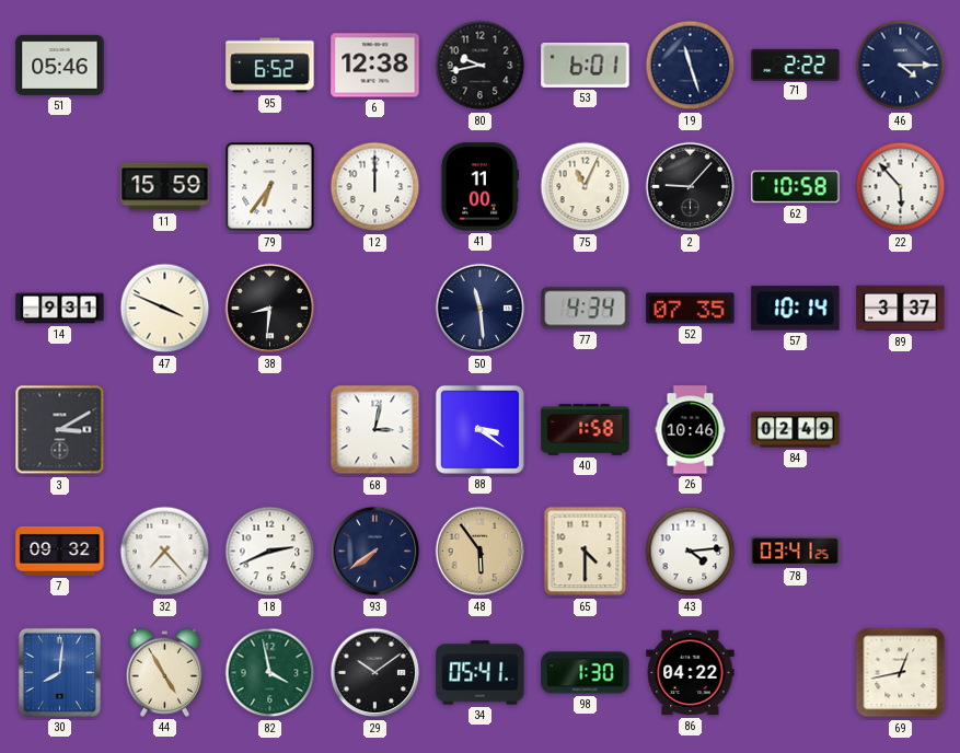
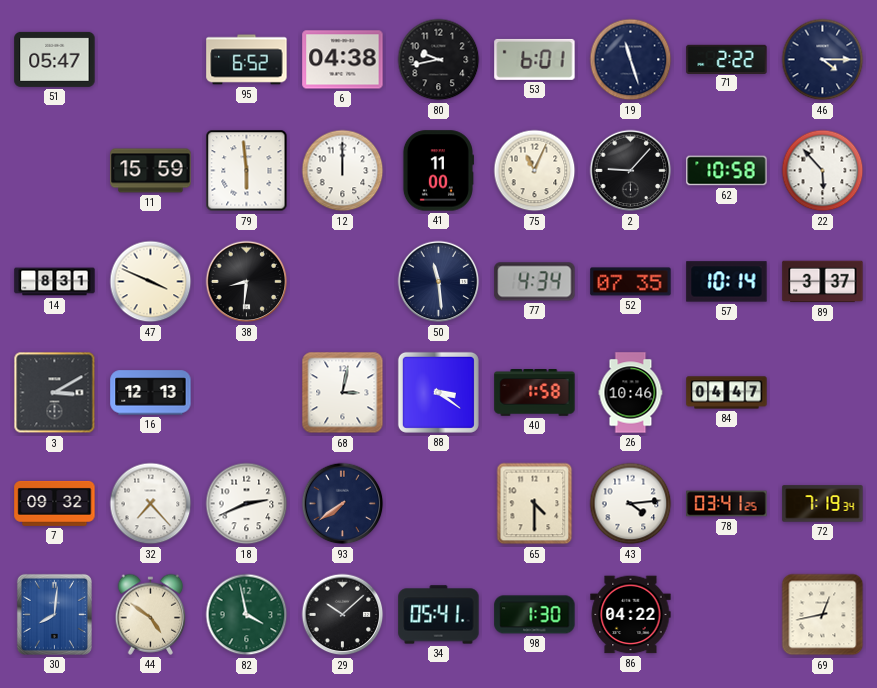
51: 05:46 -> 05:47
6: 12:38 -> 04:38
79: 6:36 -> 5:59
14: 9:31 -> 8:31
16: none -> 12:13
84: 02:49 -> 04:47
48: 5:54 -> none
72: none -> 7:19
44: 4:55 -> 4:51
29: 10:09 -> 10:08
